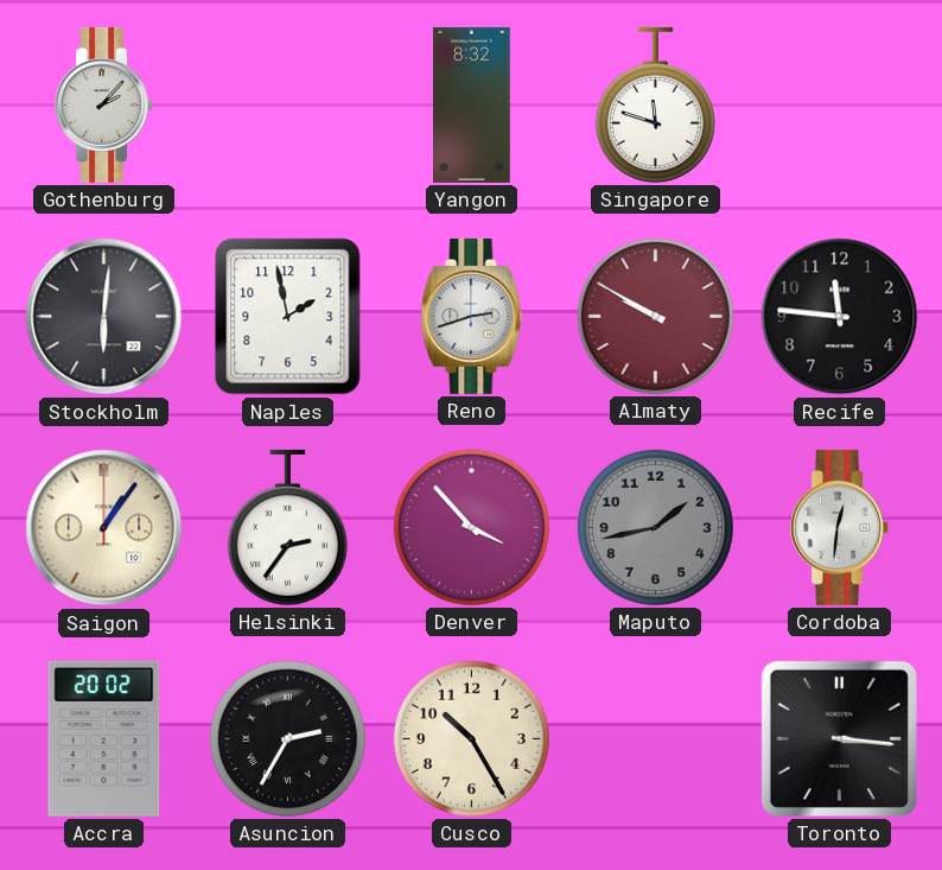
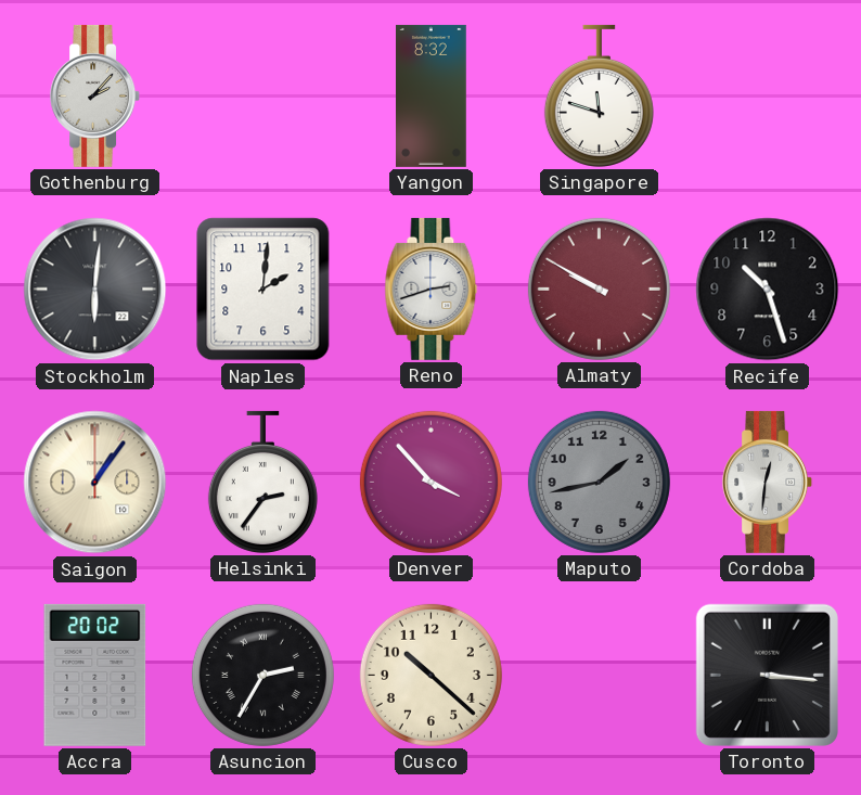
Naples: 1:58 -> 2:01
Recife: 11:46 -> 10:27
Cusco: 10:25 -> 10:22
